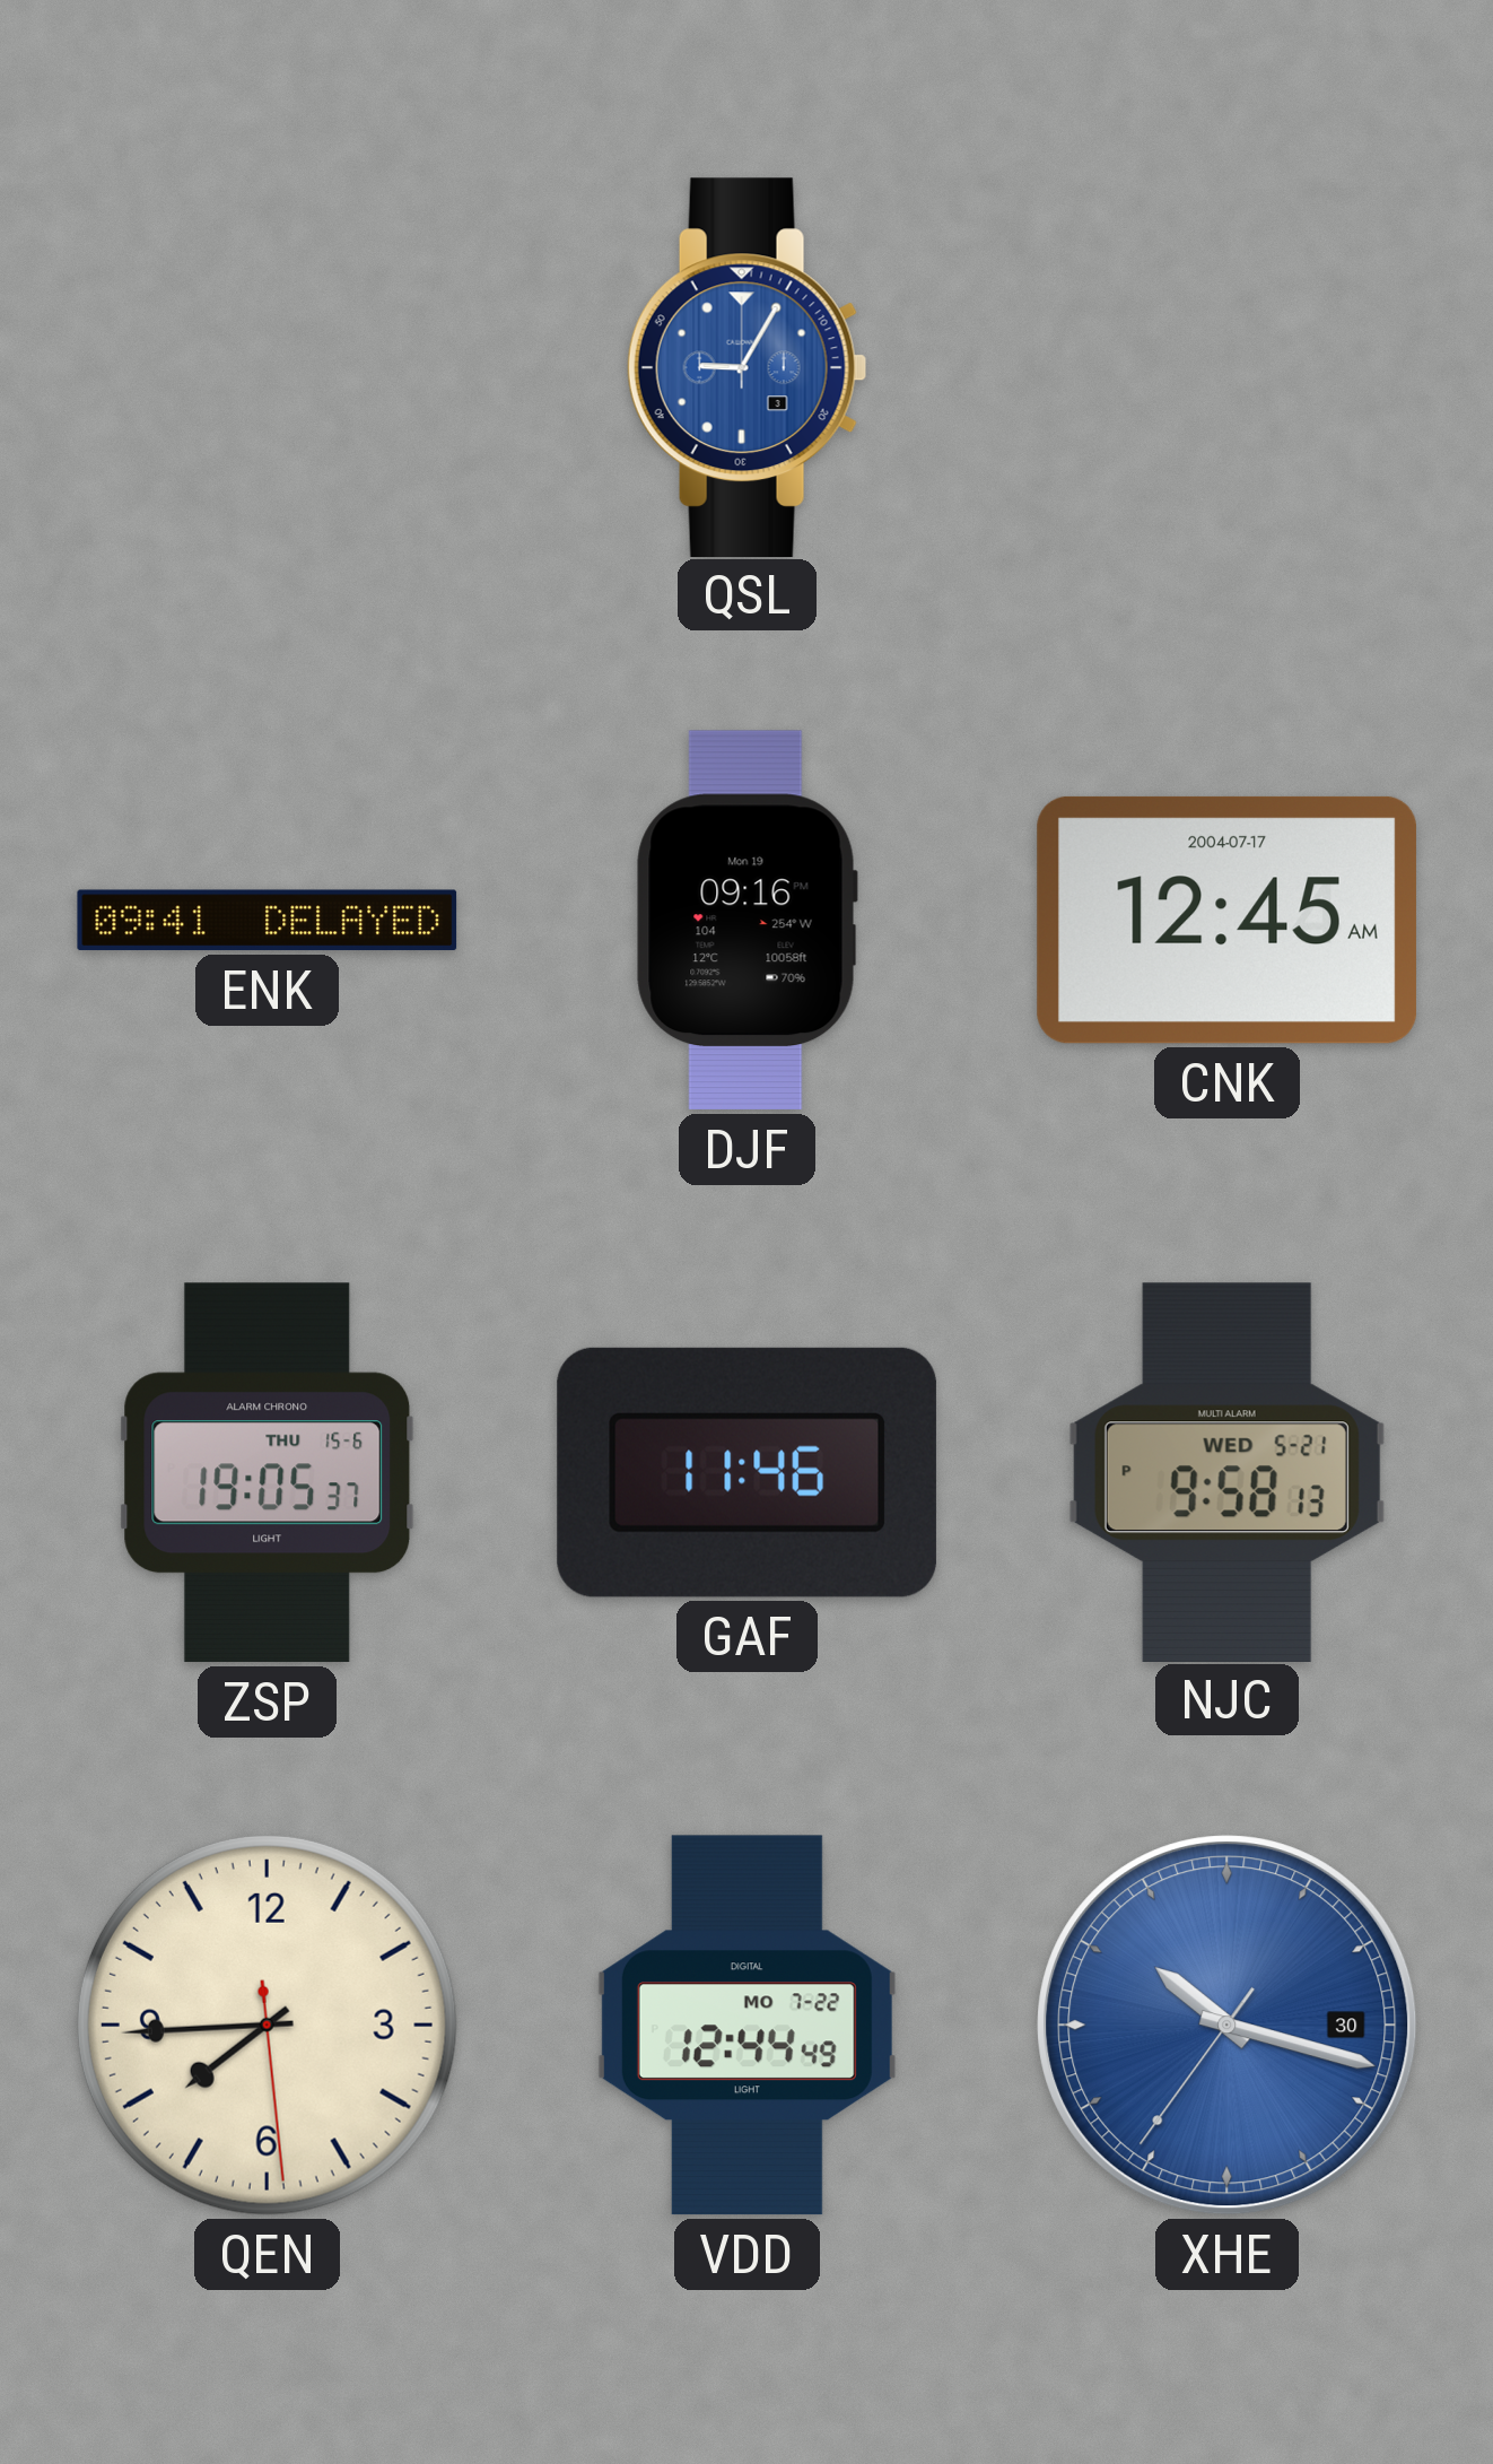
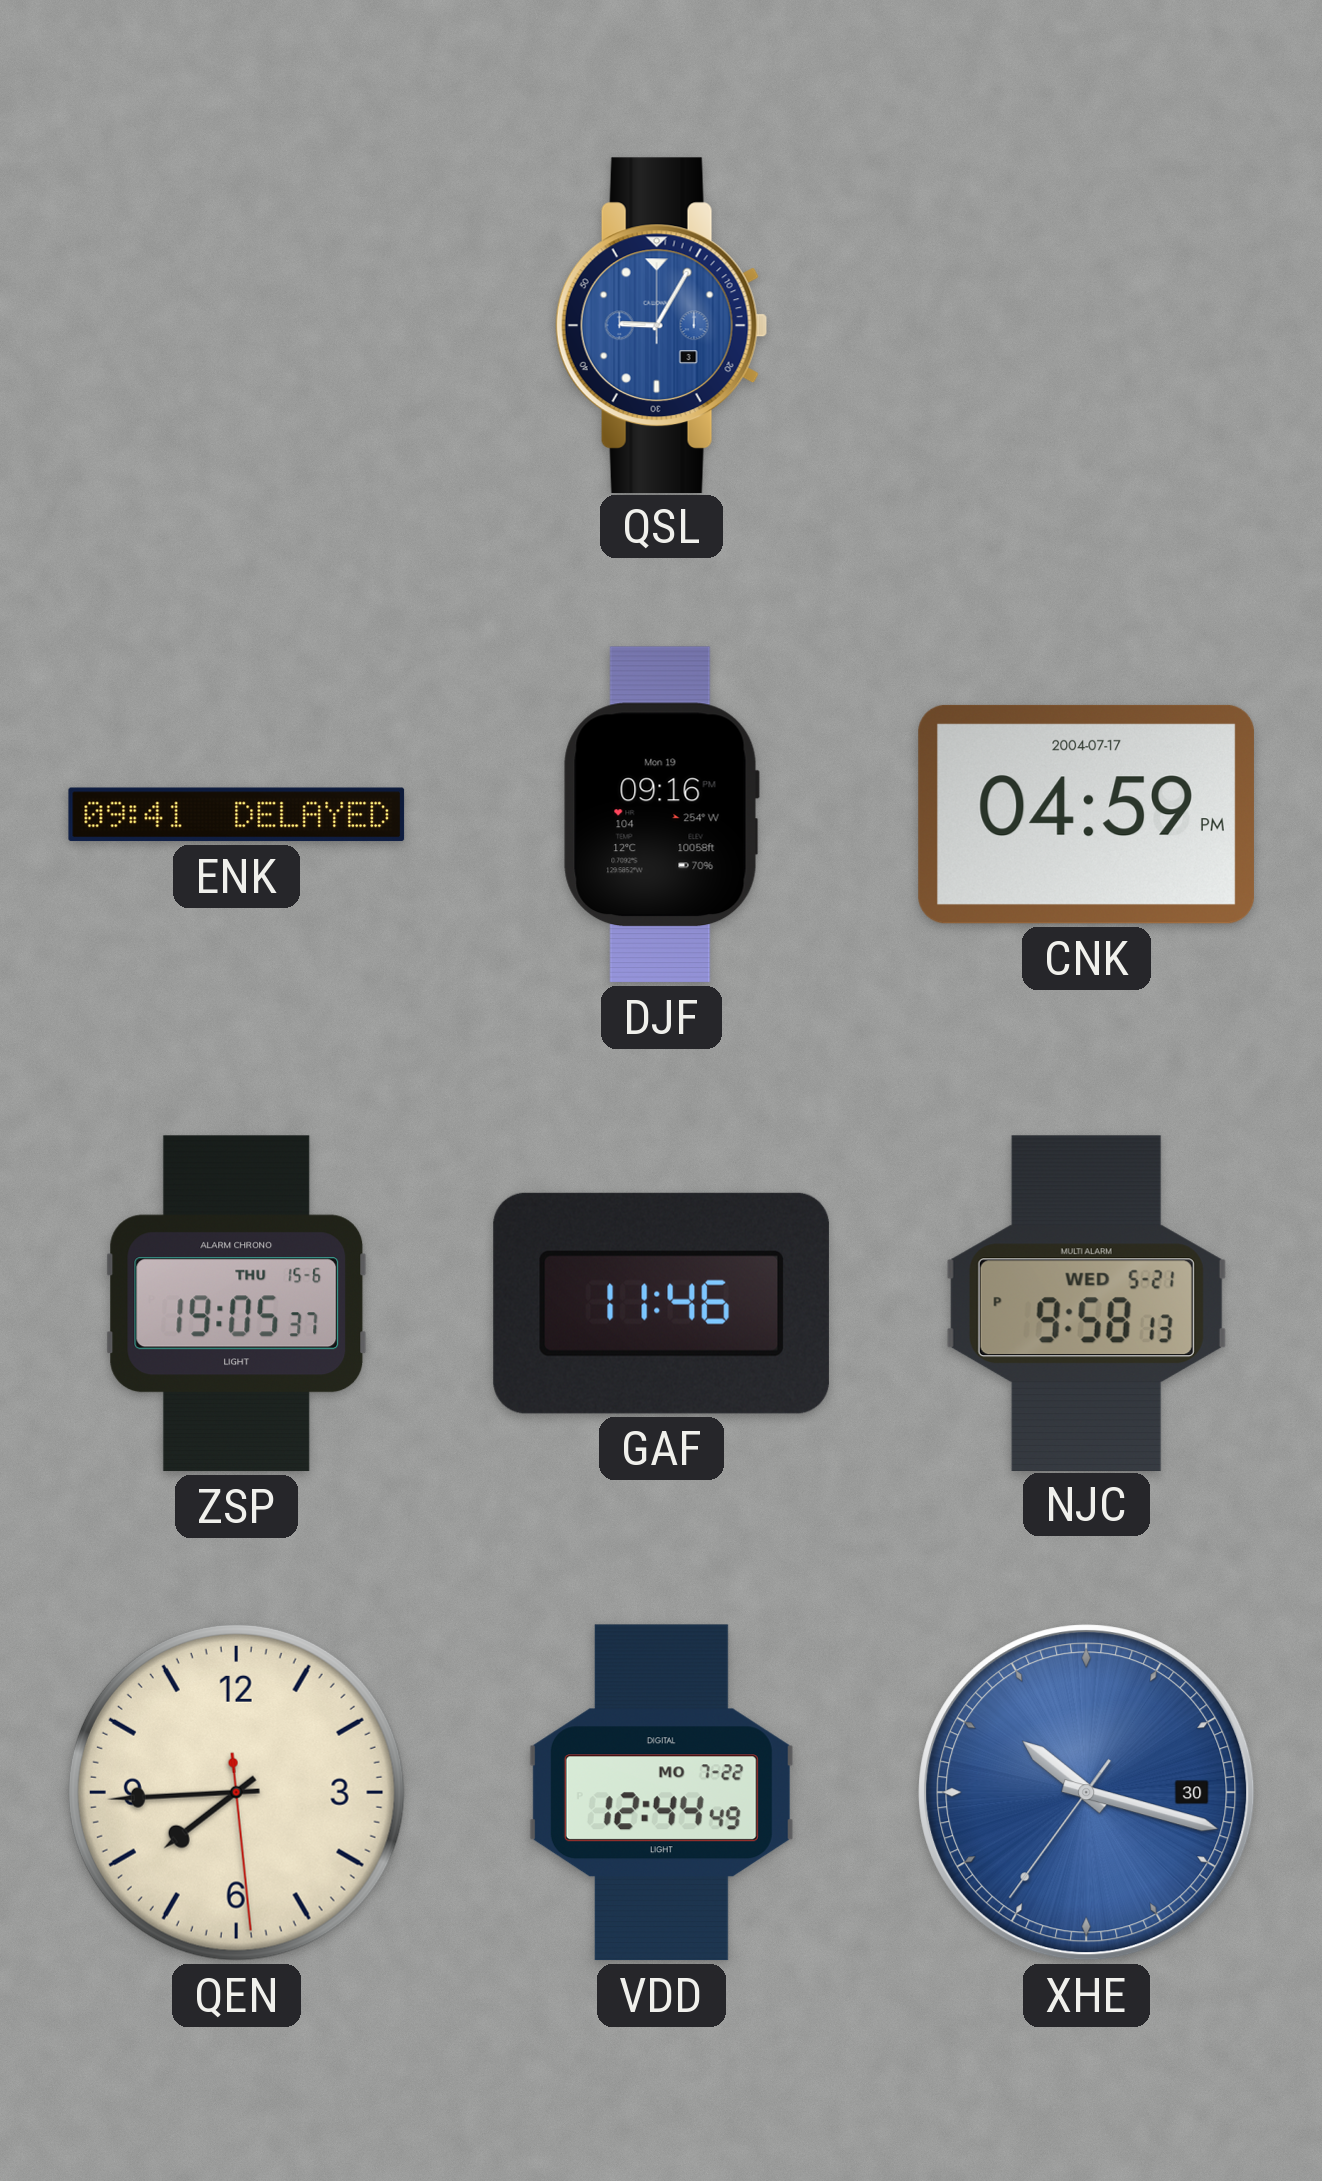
CNK: 12:45 -> 04:59
